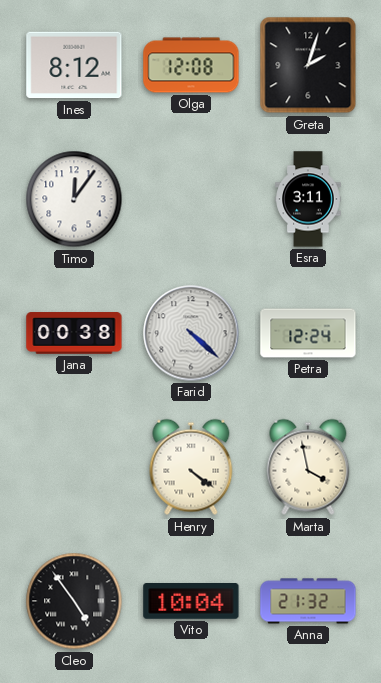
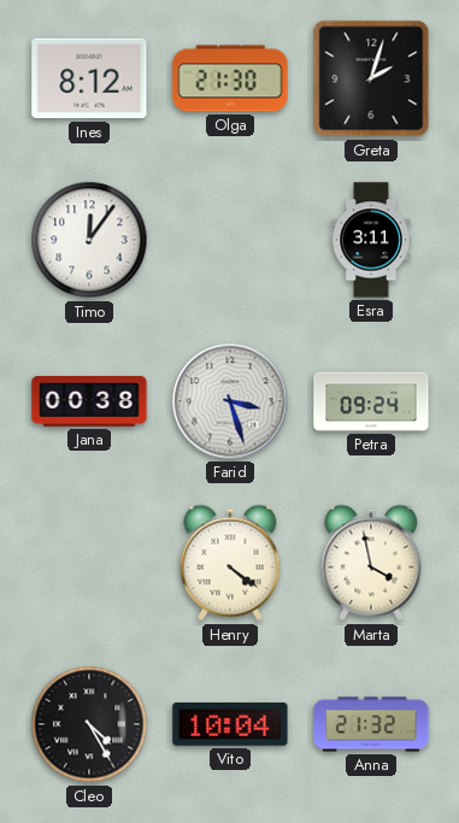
Olga: 12:08 -> 21:30
Farid: 4:22 -> 3:27
Petra: 12:24 -> 09:24
Cleo: 4:54 -> 4:25
